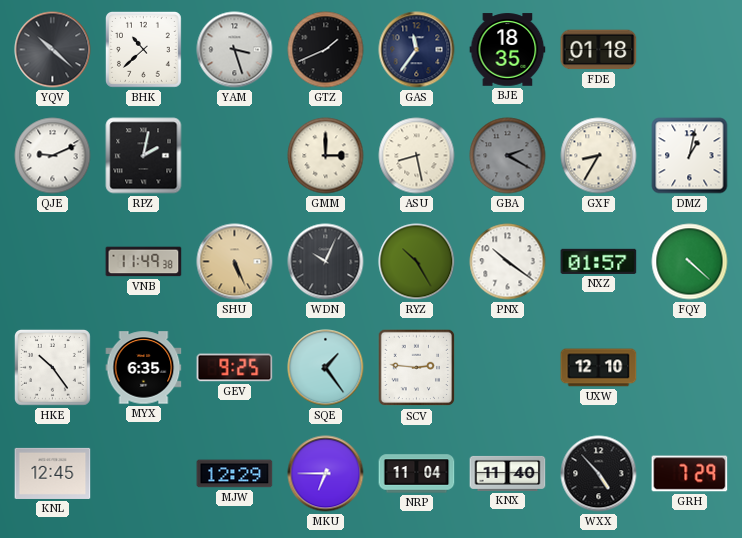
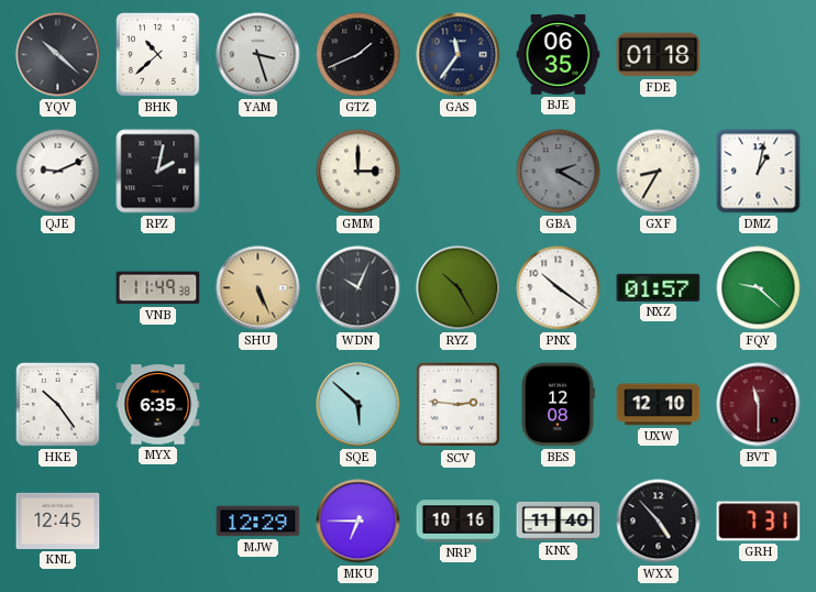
BJE: 18:35 -> 06:35
ASU: 8:28 -> none
FQY: 4:22 -> 9:22
GEV: 9:25 -> none
SQE: 1:24 -> 5:52
BES: none -> 12:08
BVT: none -> 11:30
NRP: 11:04 -> 10:16
GRH: 7:29 -> 7:31
